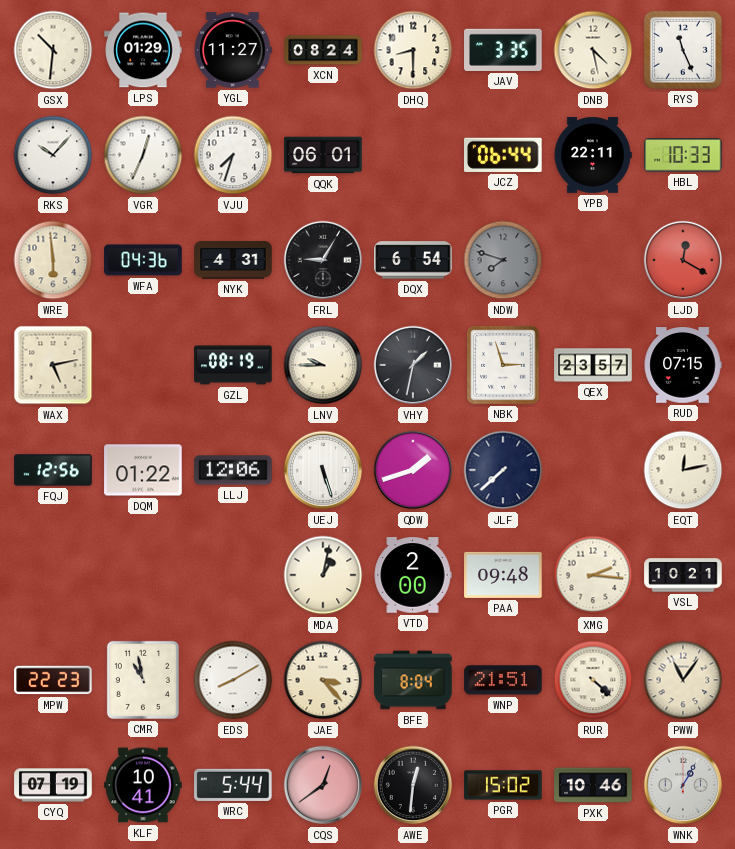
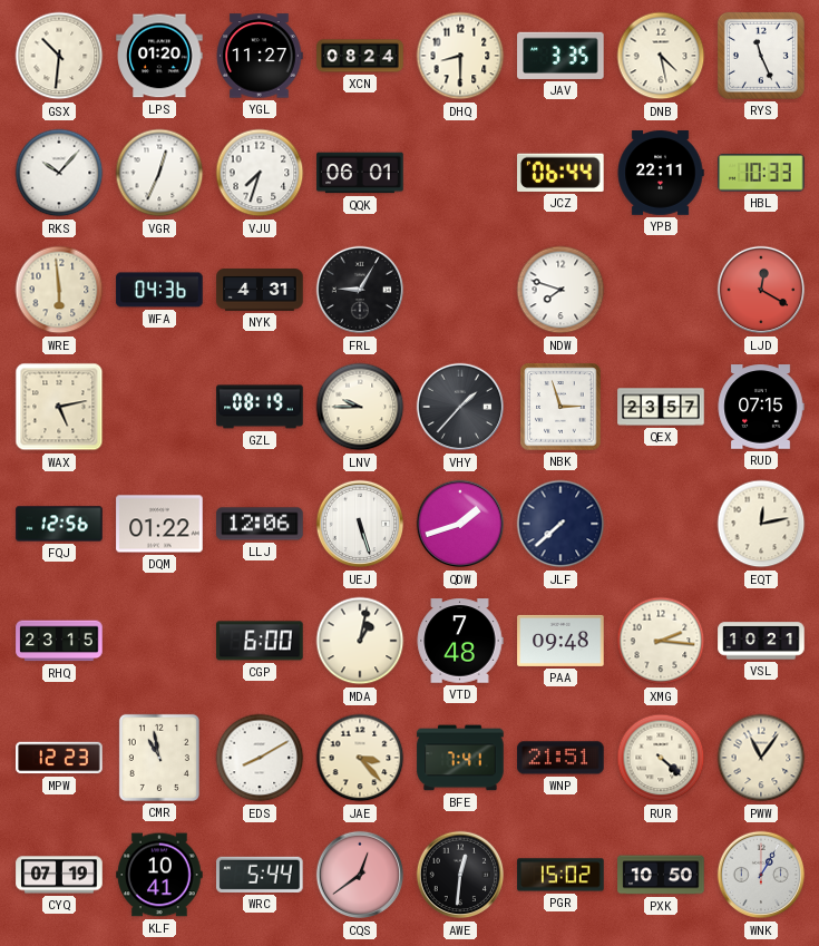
LPS: 01:29 -> 01:20
DQX: 6:54 -> none
NDW dial: grey -> white
VHY: 1:32 -> 1:37
RHQ: none -> 23:15
CGP: none -> 6:00
VTD: 2:00 -> 7:48
MPW: 22:23 -> 12:23
BFE: 8:04 -> 7:41
PXK: 10:46 -> 10:50
